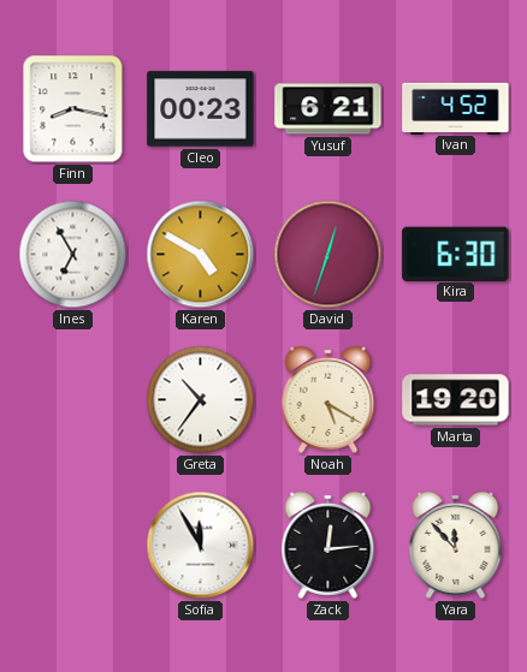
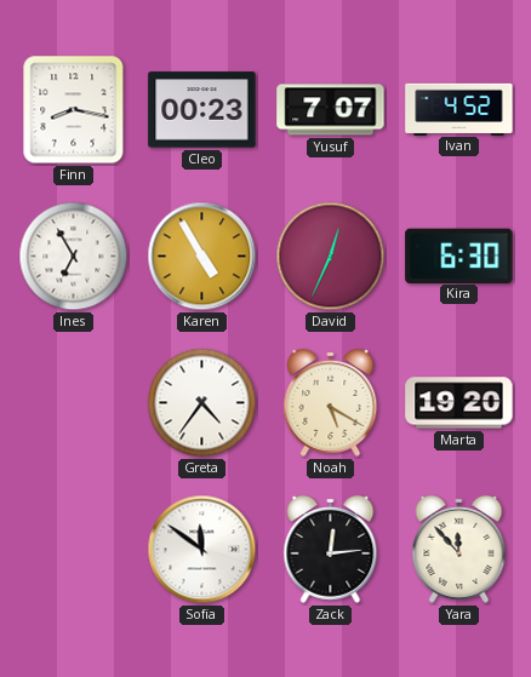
Yusuf: 6:21 -> 7:07
Karen: 4:50 -> 4:55
David: 12:33 -> 12:34
Greta: 10:36 -> 4:36
Sofia: 11:55 -> 11:51
